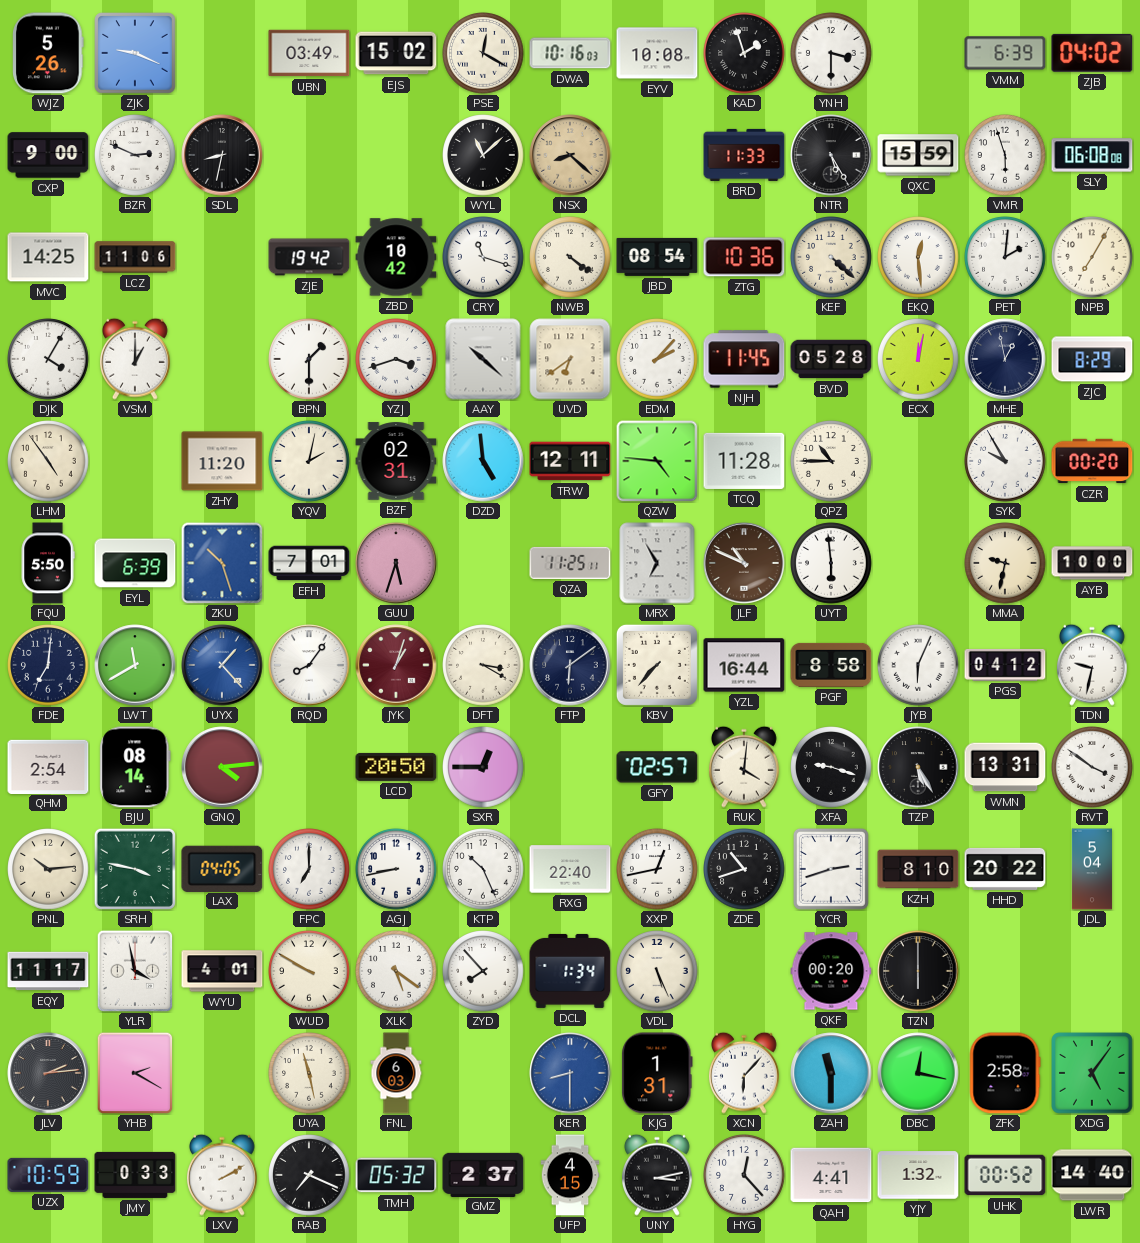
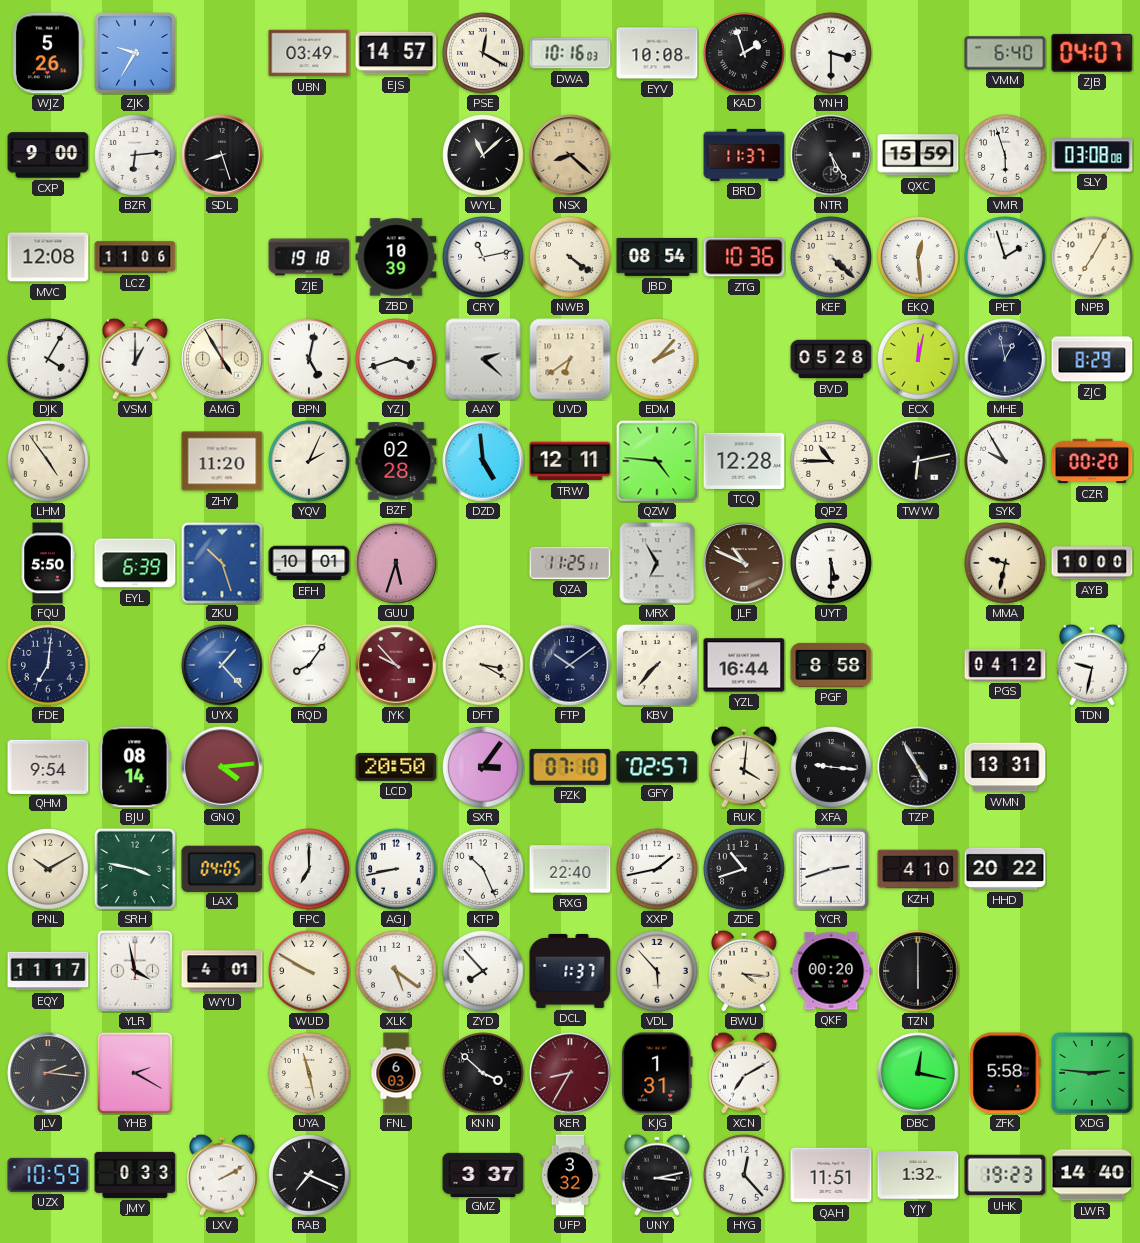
ZJK: 9:19 -> 9:35
EJS: 15:02 -> 14:57
VMM: 6:39 -> 6:40
ZJB: 04:02 -> 04:07
BZR: 2:49 -> 6:14
SDL: 8:32 -> 8:27
BRD: 11:33 -> 11:37
SLY: 06:08 -> 03:08
MVC: 14:25 -> 12:08
ZJE: 19:42 -> 19:18
ZBD: 10:42 -> 10:39
CRY: 11:18 -> 11:13
PET: 2:01 -> 1:57
AMG: none -> 4:55
BPN: 1:30 -> 5:02
AAY: 10:22 -> 2:22
NJH: 11:45 -> none
YQV: 2:02 -> 2:04
BZF: 02:31 -> 02:28
TCQ: 11:28 -> 12:28
TWW: none -> 6:13
EFH: 7:01 -> 10:01
UYT: 5:59 -> 5:30
LWT: 11:40 -> none
JYK: 1:03 -> 9:53
FTP: 6:09 -> 10:09
JYB: 6:04 -> none
QHM: 2:54 -> 9:54
SXR: 12:45 -> 3:06
PZK: none -> 07:10
XFA: 9:18 -> 9:16
TZP: 5:25 -> 4:55
RVT: 3:51 -> none
PNL: 10:14 -> 10:10
XXP: 12:43 -> 1:43
KZH: 8:10 -> 4:10
JDL: 5:04 -> none
DCL: 1:34 -> 1:37
VDL: 5:26 -> 5:53
BWU: none -> 4:16
JLV: 2:14 -> 2:16
KNN: none -> 3:52
KER: 8:30 -> 8:35
KER dial: blue -> burgundy
XCN: 6:07 -> 7:10
ZAH: 11:30 -> none
ZFK: 2:58 -> 5:58
XDG: 5:06 -> 2:46
TMH: 05:32 -> none
GMZ: 2:37 -> 3:37
UFP: 4:15 -> 3:32
QAH: 4:41 -> 11:51
UHK: 00:52 -> 19:23
